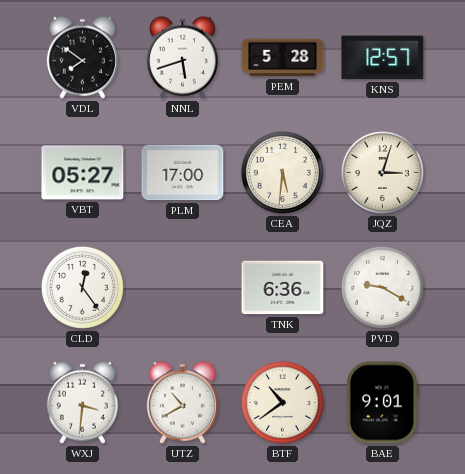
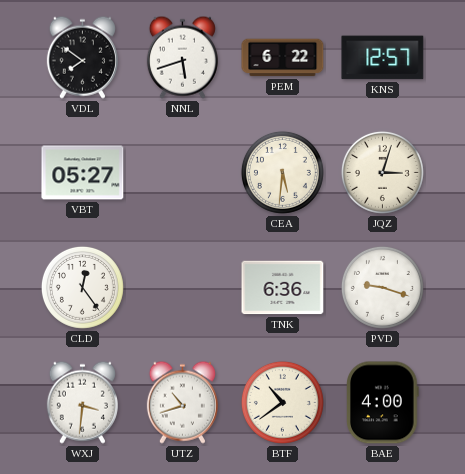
PEM: 5:28 -> 6:22
PLM: 17:00 -> none
PVD: 9:20 -> 9:18
UTZ: 10:40 -> 10:42
BAE: 9:01 -> 4:00
